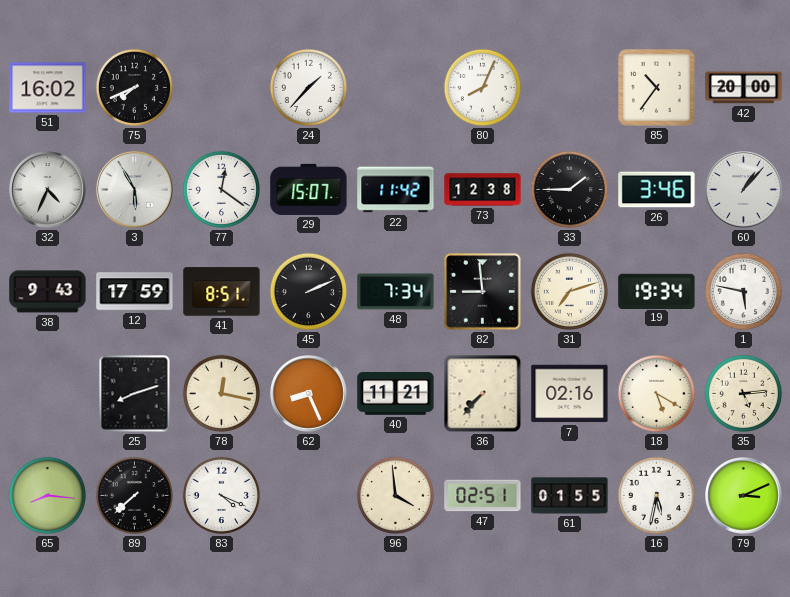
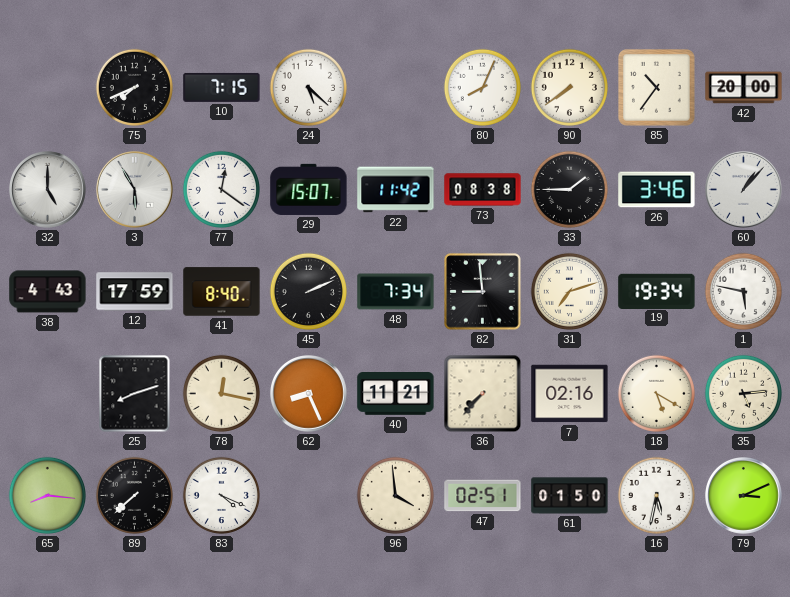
51: 16:02 -> none
10: none -> 7:15
24: 1:37 -> 5:22
90: none -> 7:39
32: 4:34 -> 5:00
73: 12:38 -> 08:38
38: 9:43 -> 4:43
41: 8:51 -> 8:40
61: 01:55 -> 01:50
